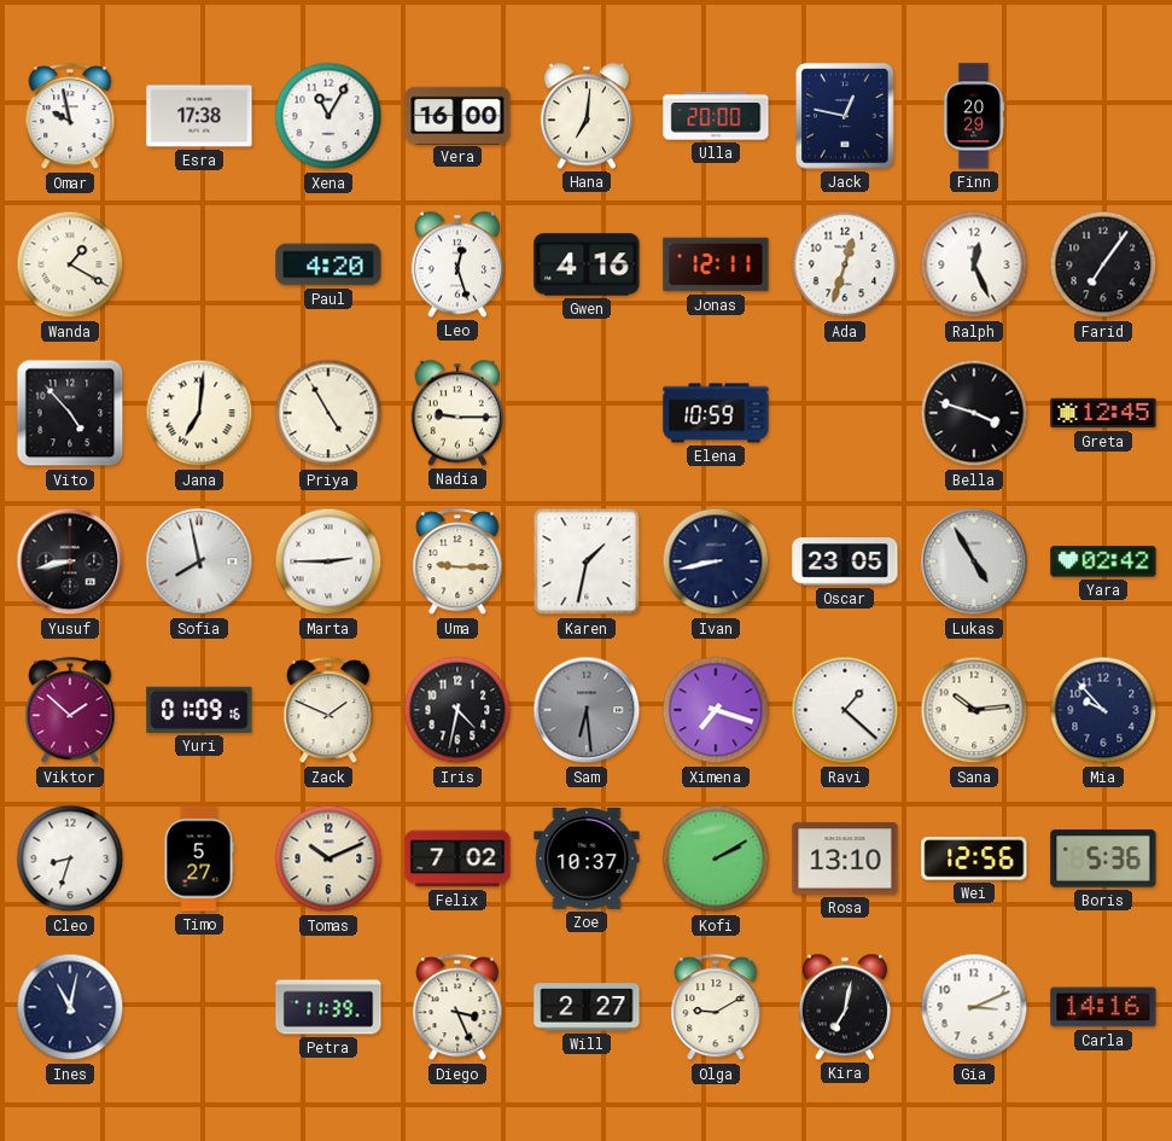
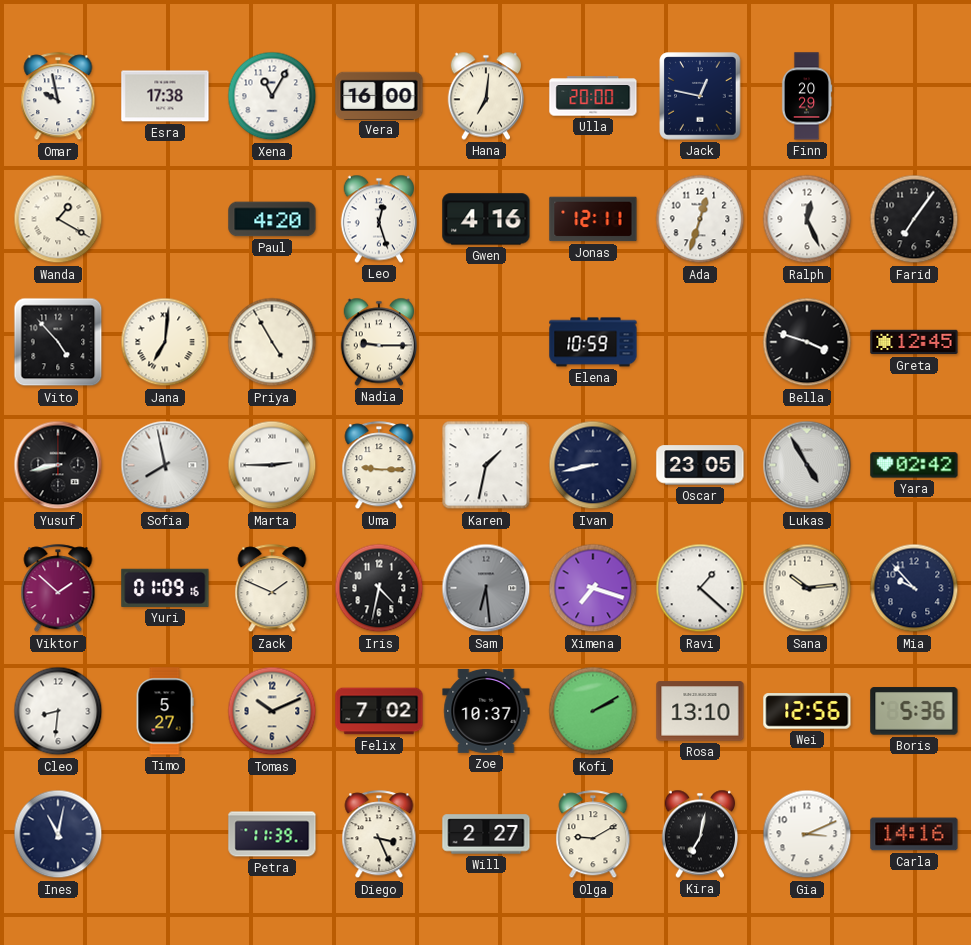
Cleo: 8:33 -> 8:31
